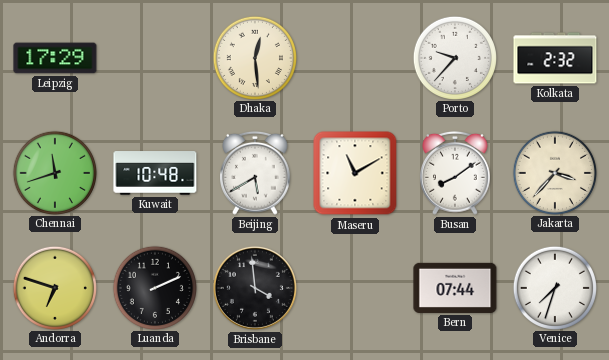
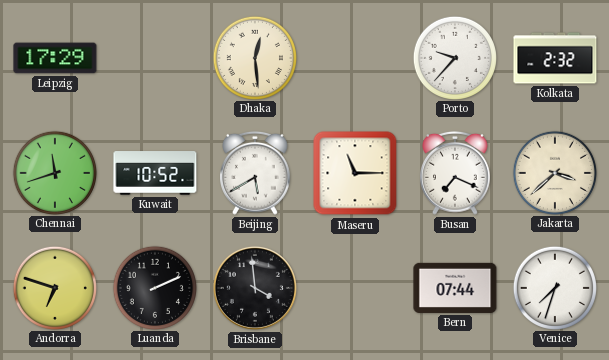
Kuwait: 10:48 -> 10:52
Maseru: 11:10 -> 11:15
Busan: 8:09 -> 7:19
Jakarta: 3:37 -> 3:38
